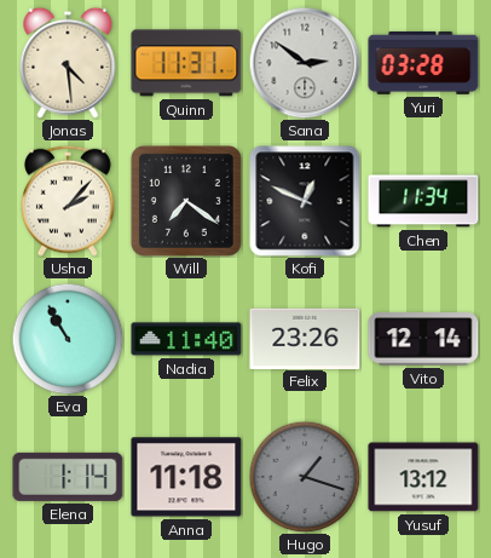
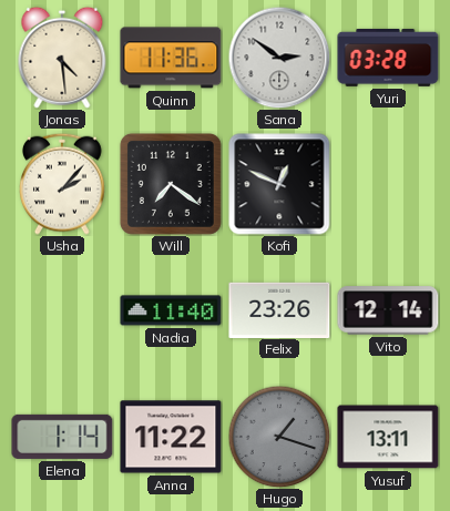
Quinn: 11:31 -> 11:36
Chen: 11:34 -> none
Eva: 10:55 -> none
Anna: 11:18 -> 11:22
Yusuf: 13:12 -> 13:11
